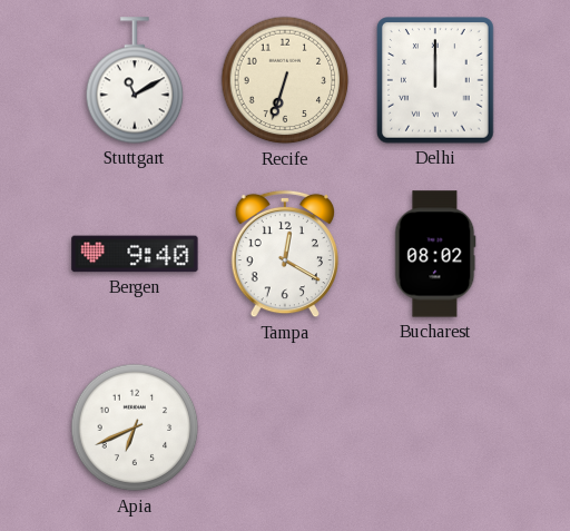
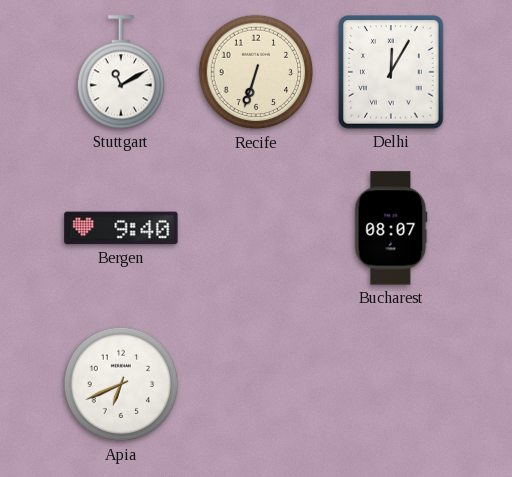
Delhi: 12:00 -> 12:05
Tampa: 12:20 -> none
Bucharest: 08:02 -> 08:07
